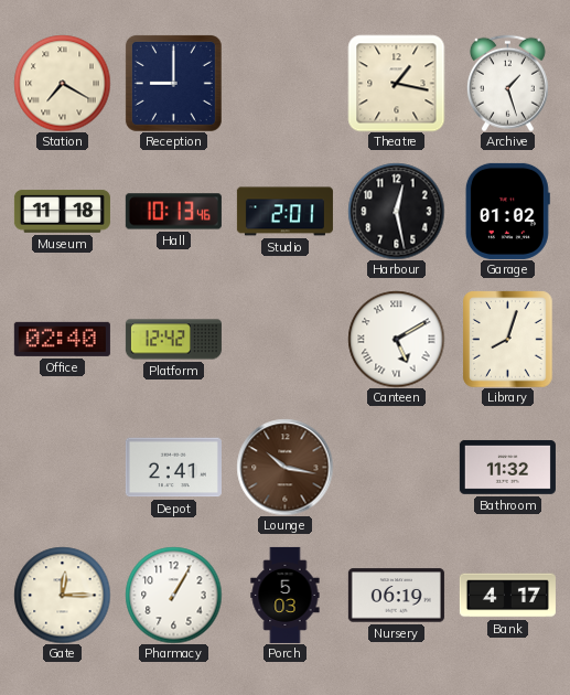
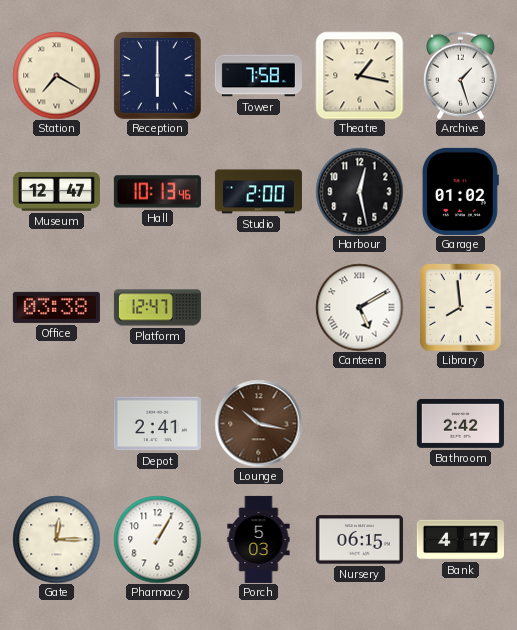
Reception: 9:00 -> 6:00
Tower: none -> 7:58
Museum: 11:18 -> 12:47
Studio: 2:01 -> 2:00
Office: 02:40 -> 03:38
Platform: 12:42 -> 12:47
Library: 8:03 -> 7:59
Bathroom: 11:32 -> 2:42
Nursery: 06:19 -> 06:15
